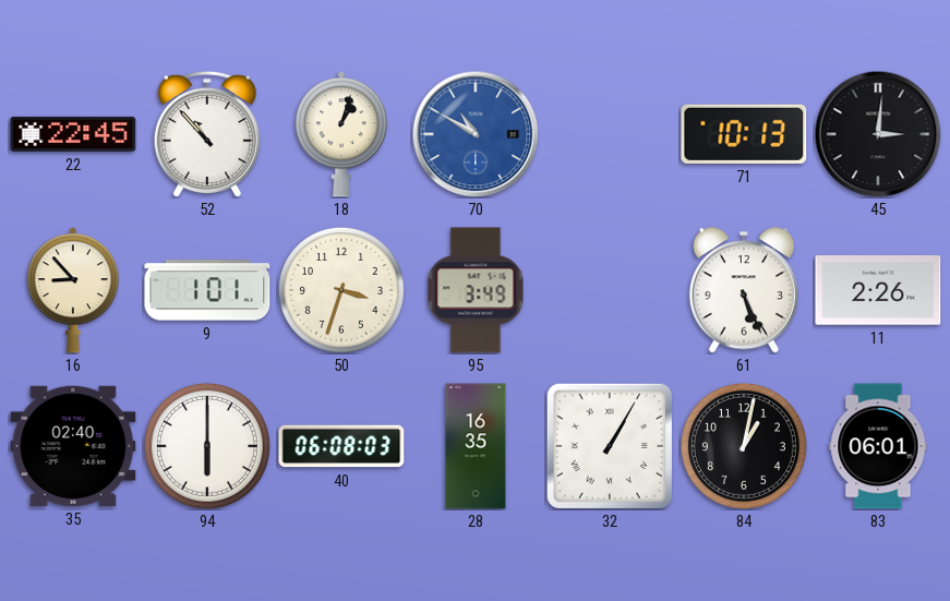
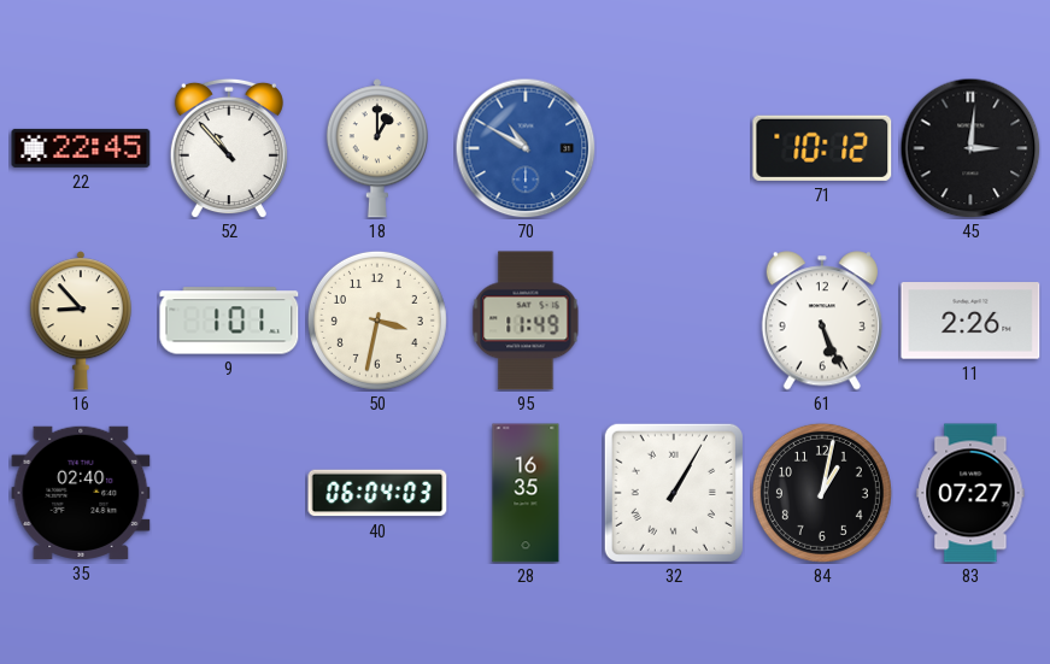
18: 1:03 -> 1:00
71: 10:13 -> 10:12
50: 3:33 -> 3:32
95: 3:49 -> 11:49
94: 6:00 -> none
40: 06:08 -> 06:04
83: 06:01 -> 07:27
